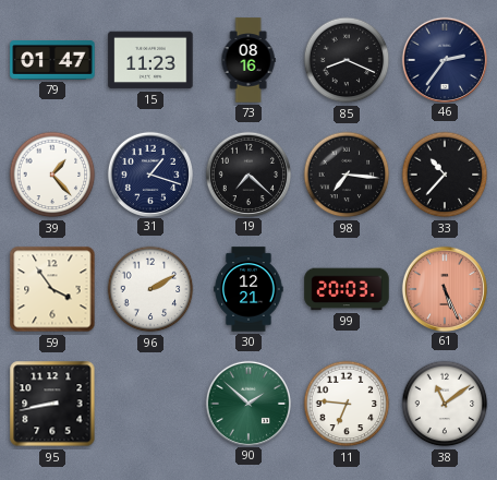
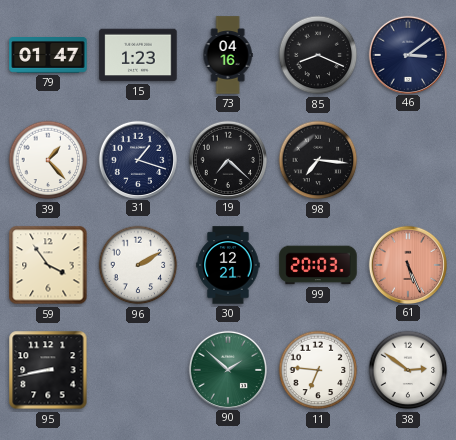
15: 11:23 -> 1:23
73: 08:16 -> 04:16
46: 2:36 -> 3:09
33: 10:37 -> none
38: 11:09 -> 2:51
